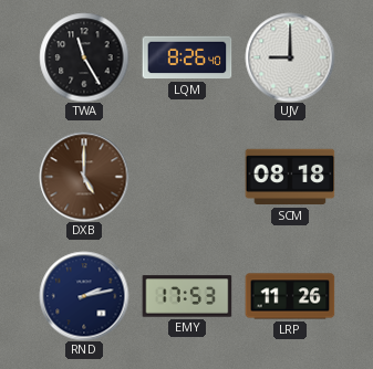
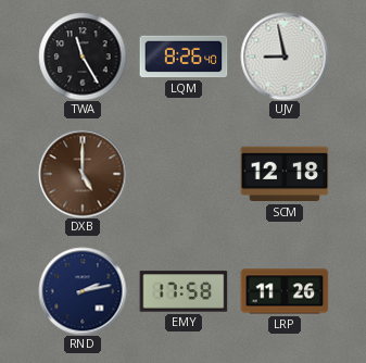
UJV: 9:00 -> 8:58
SCM: 08:18 -> 12:18
EMY: 17:53 -> 17:58
